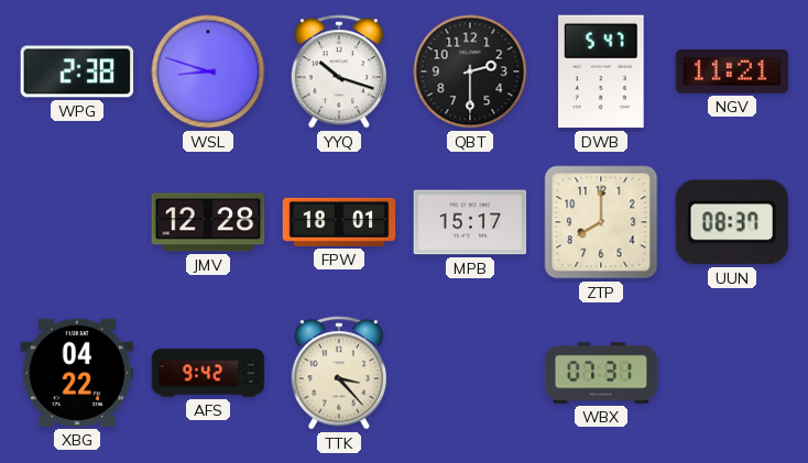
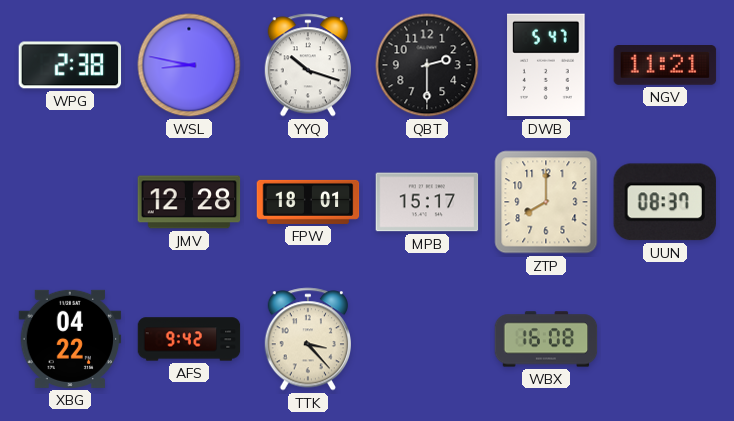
WSL: 8:48 -> 8:47
WBX: 07:31 -> 16:08
